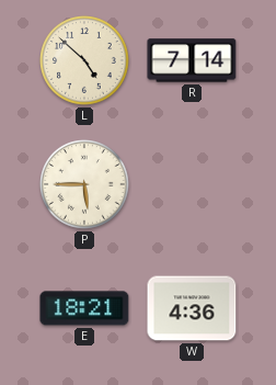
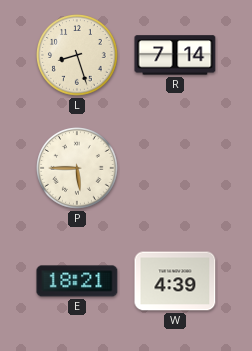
L: 4:52 -> 8:27
W: 4:36 -> 4:39
